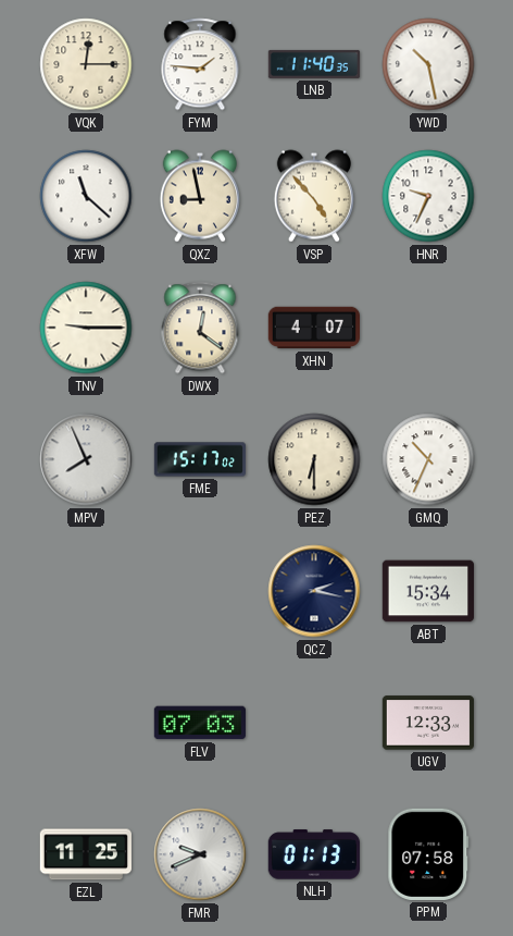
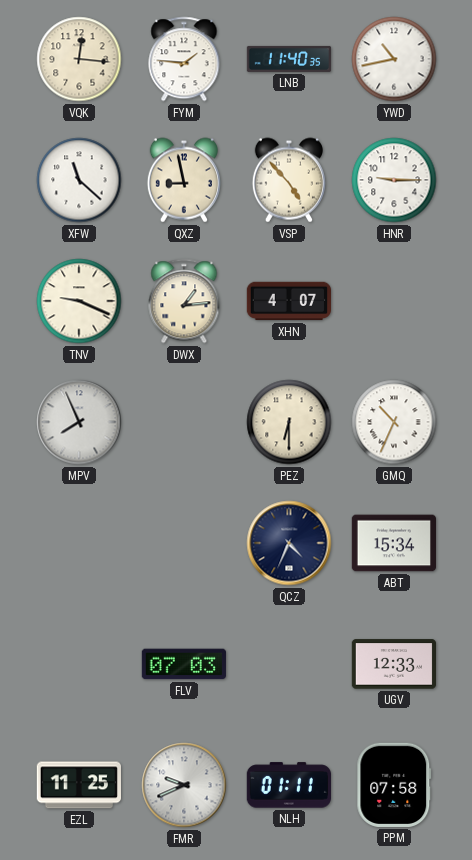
VQK: 12:15 -> 12:16
YWD: 10:28 -> 10:43
HNR: 9:34 -> 9:15
TNV: 9:15 -> 9:19
DWX: 12:21 -> 1:14
FME: 15:17 -> none
QCZ: 2:17 -> 4:34
NLH: 01:13 -> 01:11
